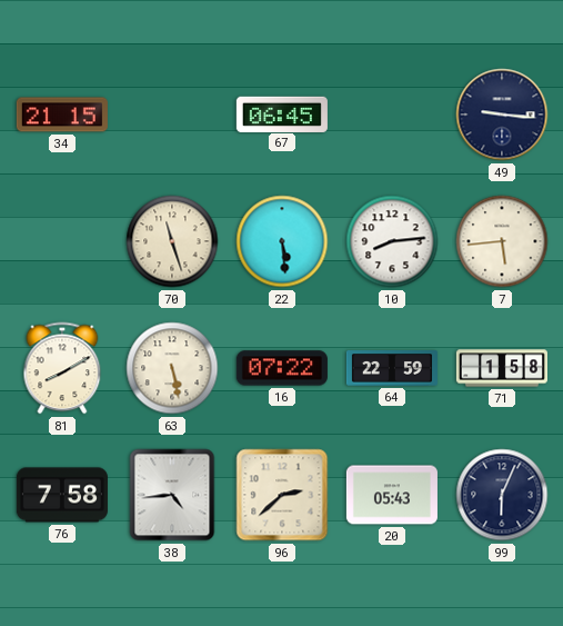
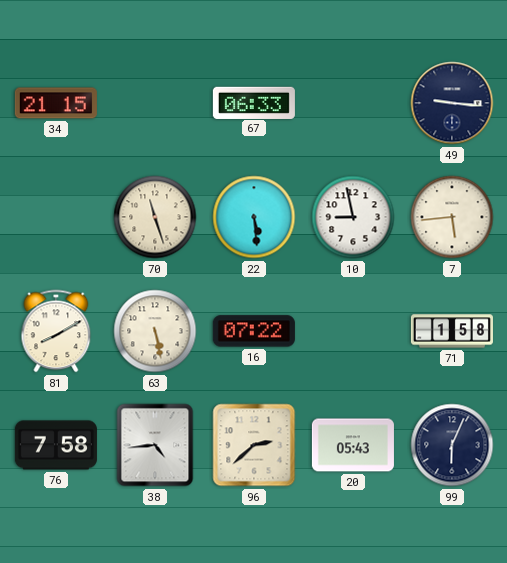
67: 06:45 -> 06:33
10: 8:14 -> 8:58
64: 22:59 -> none
